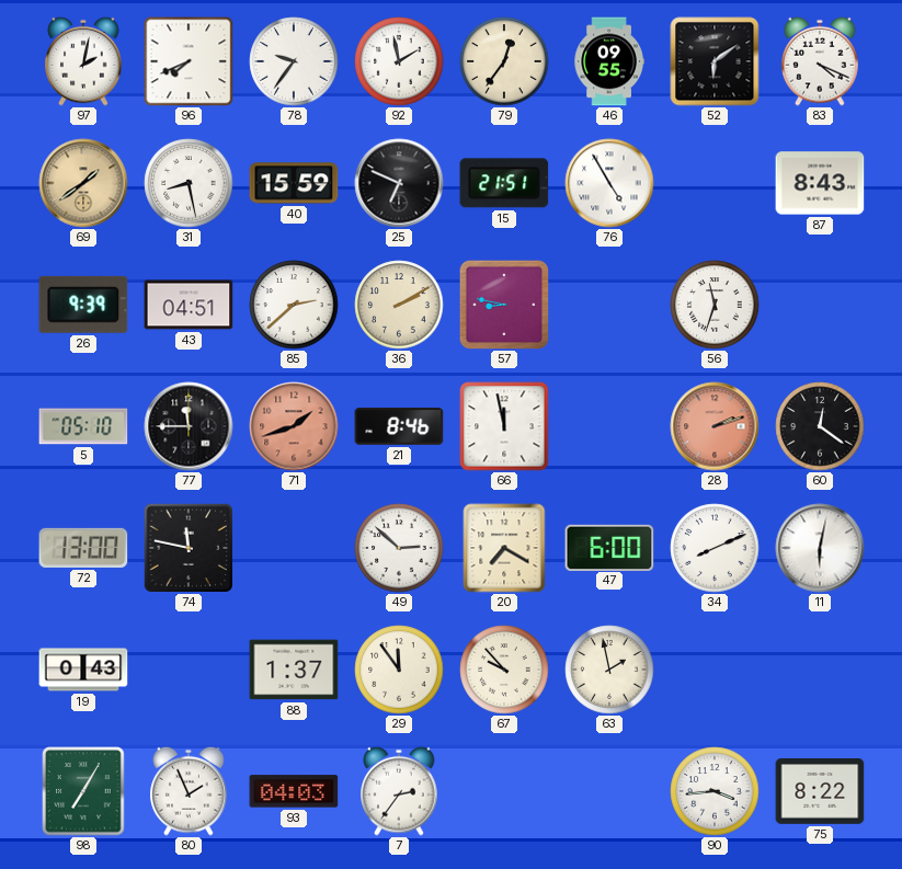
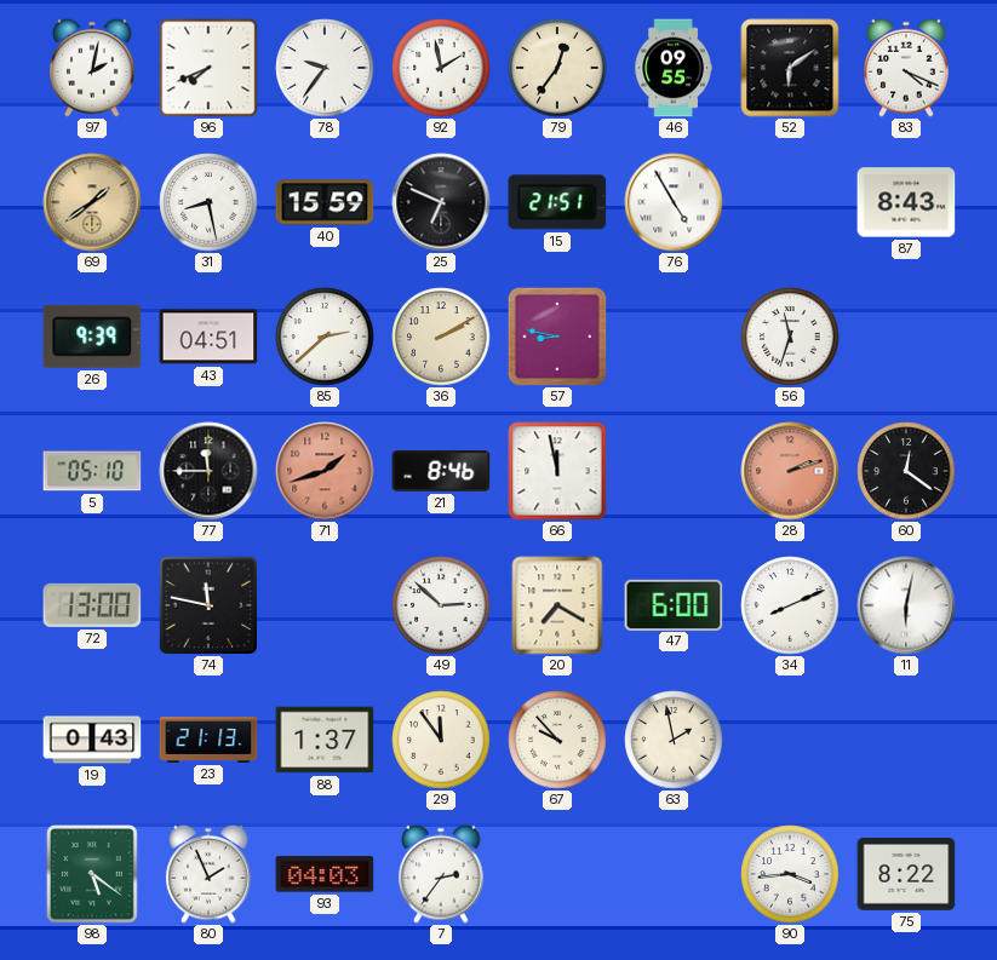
23: none -> 21:13
98: 7:05 -> 5:21
